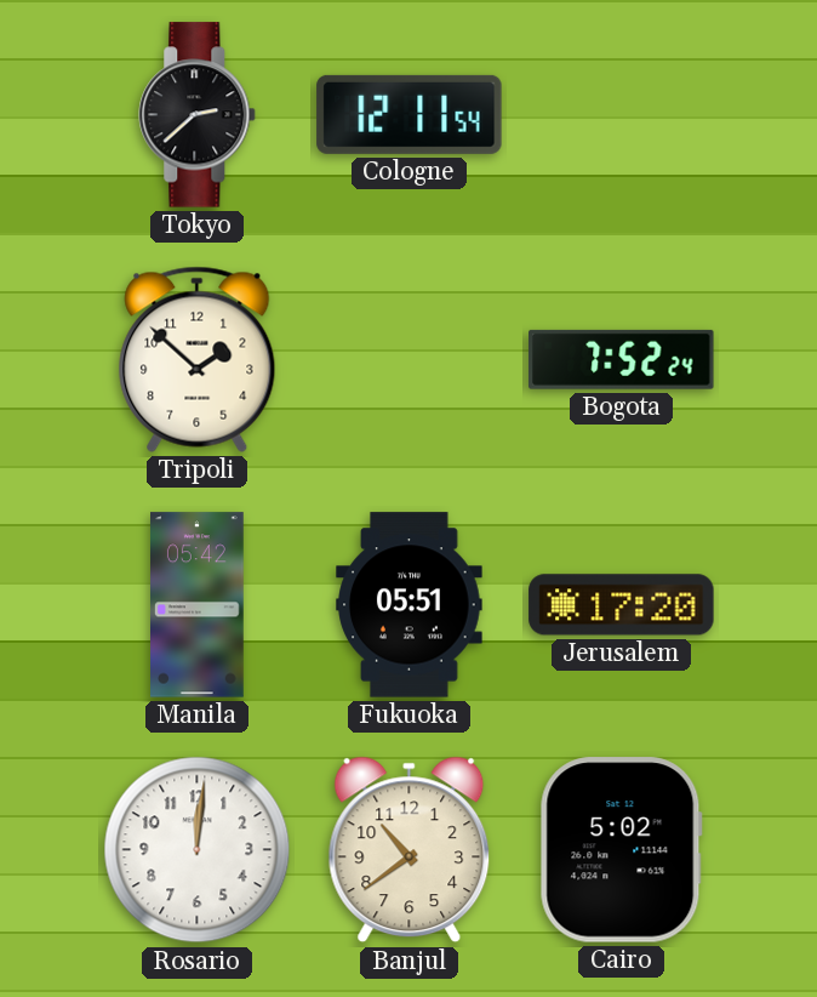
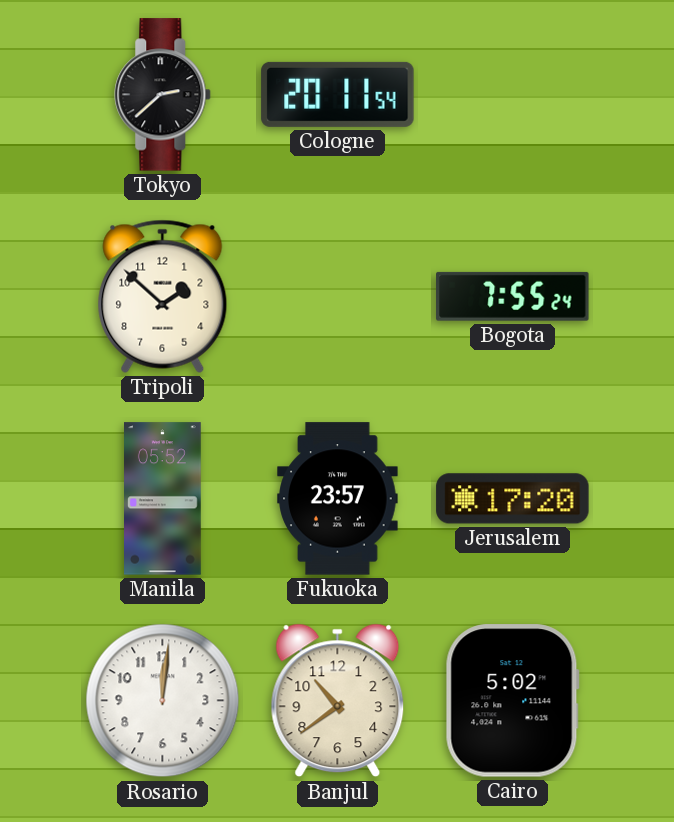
Cologne: 12:11 -> 20:11
Bogota: 7:52 -> 7:55
Manila: 05:42 -> 05:52
Fukuoka: 05:51 -> 23:57
